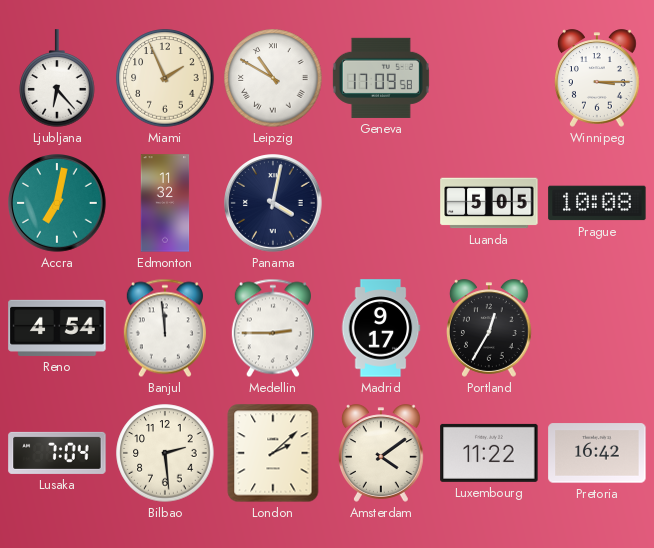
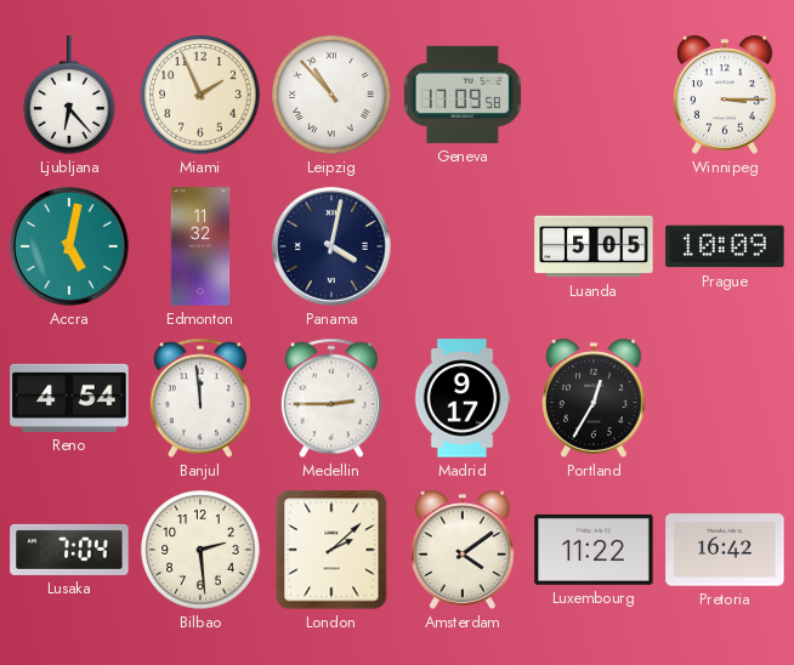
Leipzig: 10:50 -> 10:53
Accra: 7:02 -> 5:02
Prague: 10:08 -> 10:09
